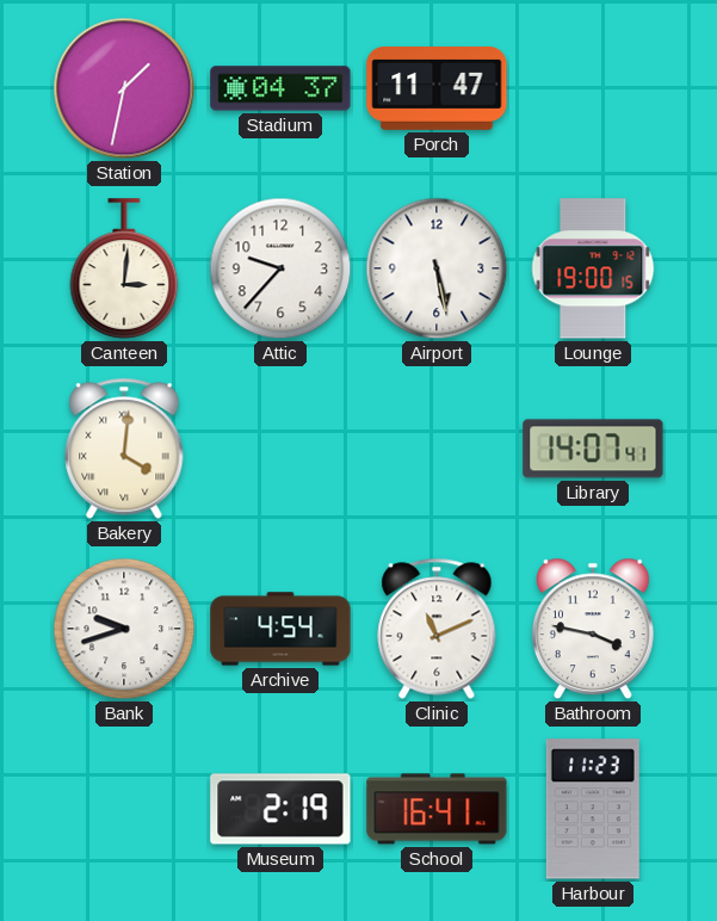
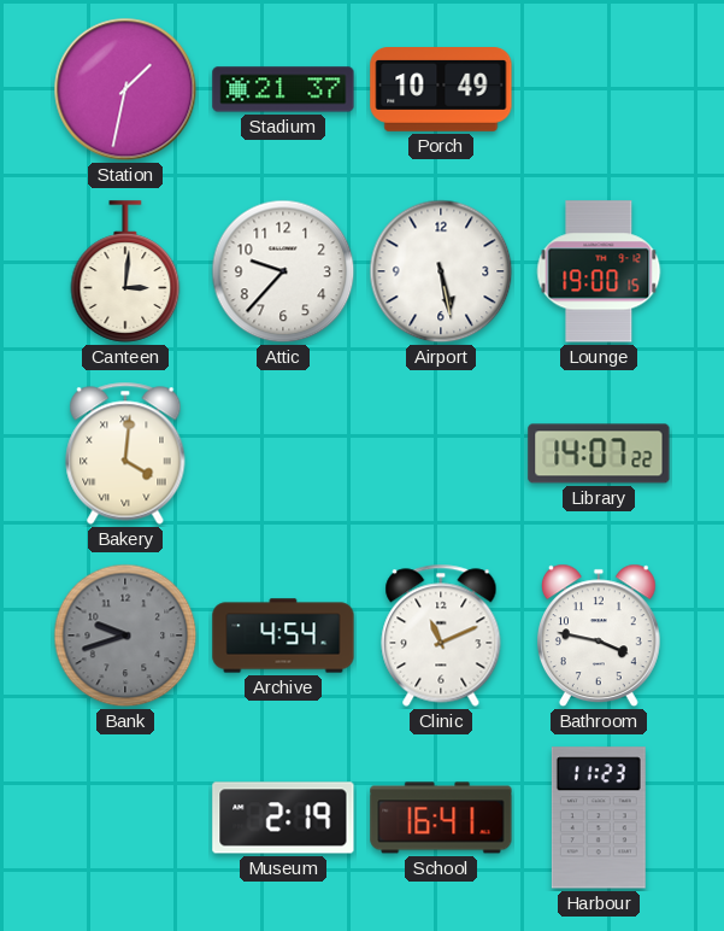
Stadium: 04:37 -> 21:37
Porch: 11:47 -> 10:49
Library: 14:07:41 -> 14:07:22
Bank dial: white -> grey
